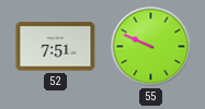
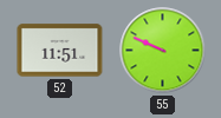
52: 7:51 -> 11:51
